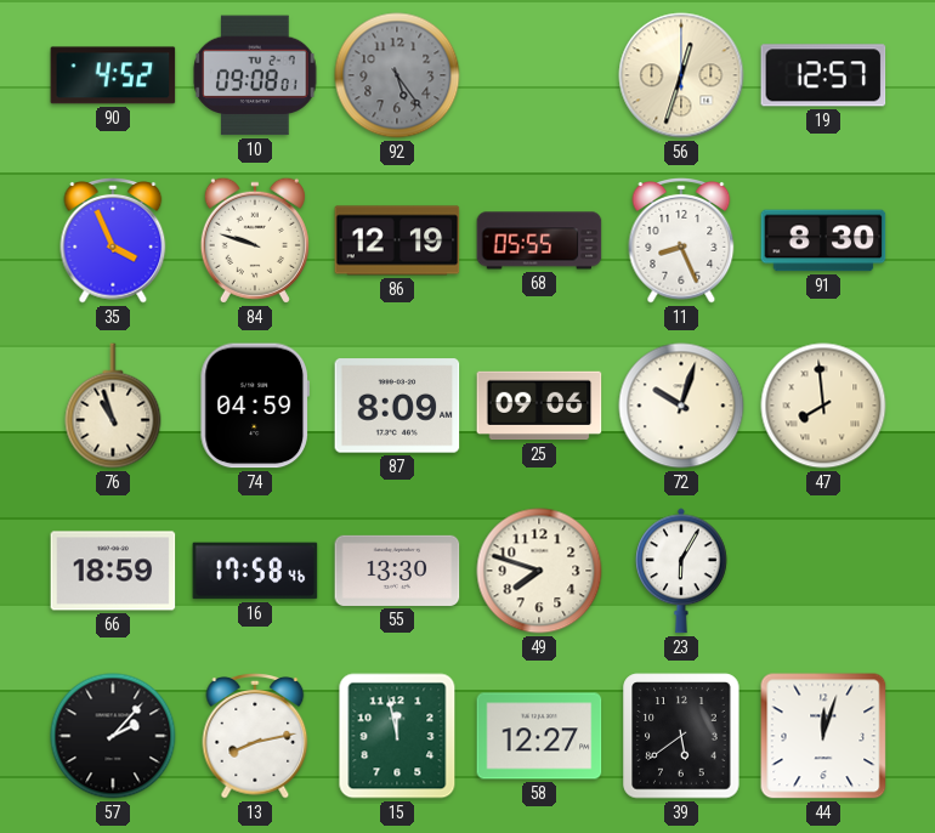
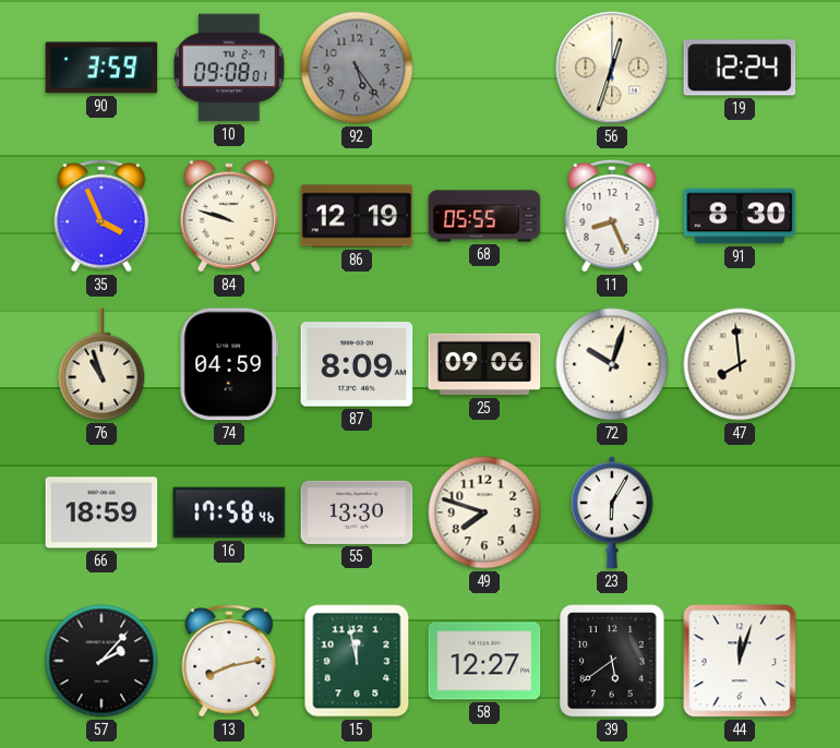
90: 4:52 -> 3:59
19: 12:57 -> 12:24
